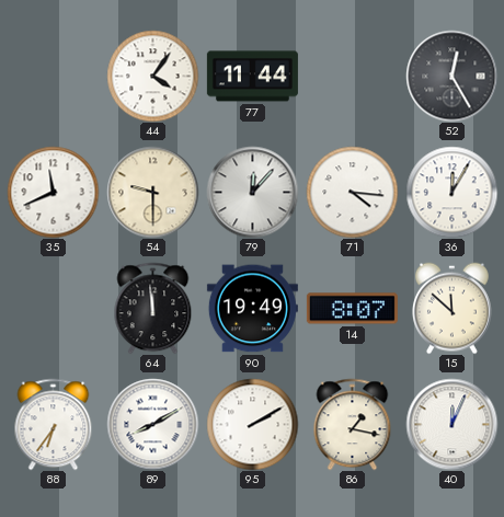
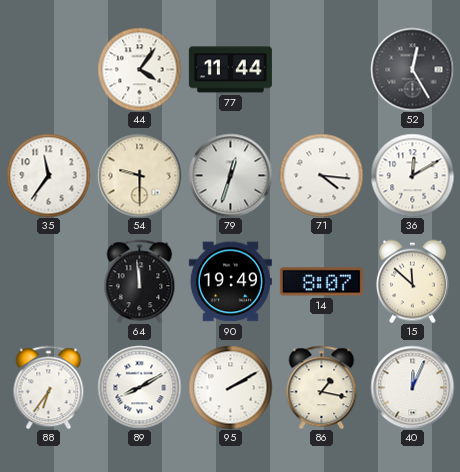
35: 11:41 -> 11:36
79: 12:07 -> 12:33
36: 12:05 -> 12:10
